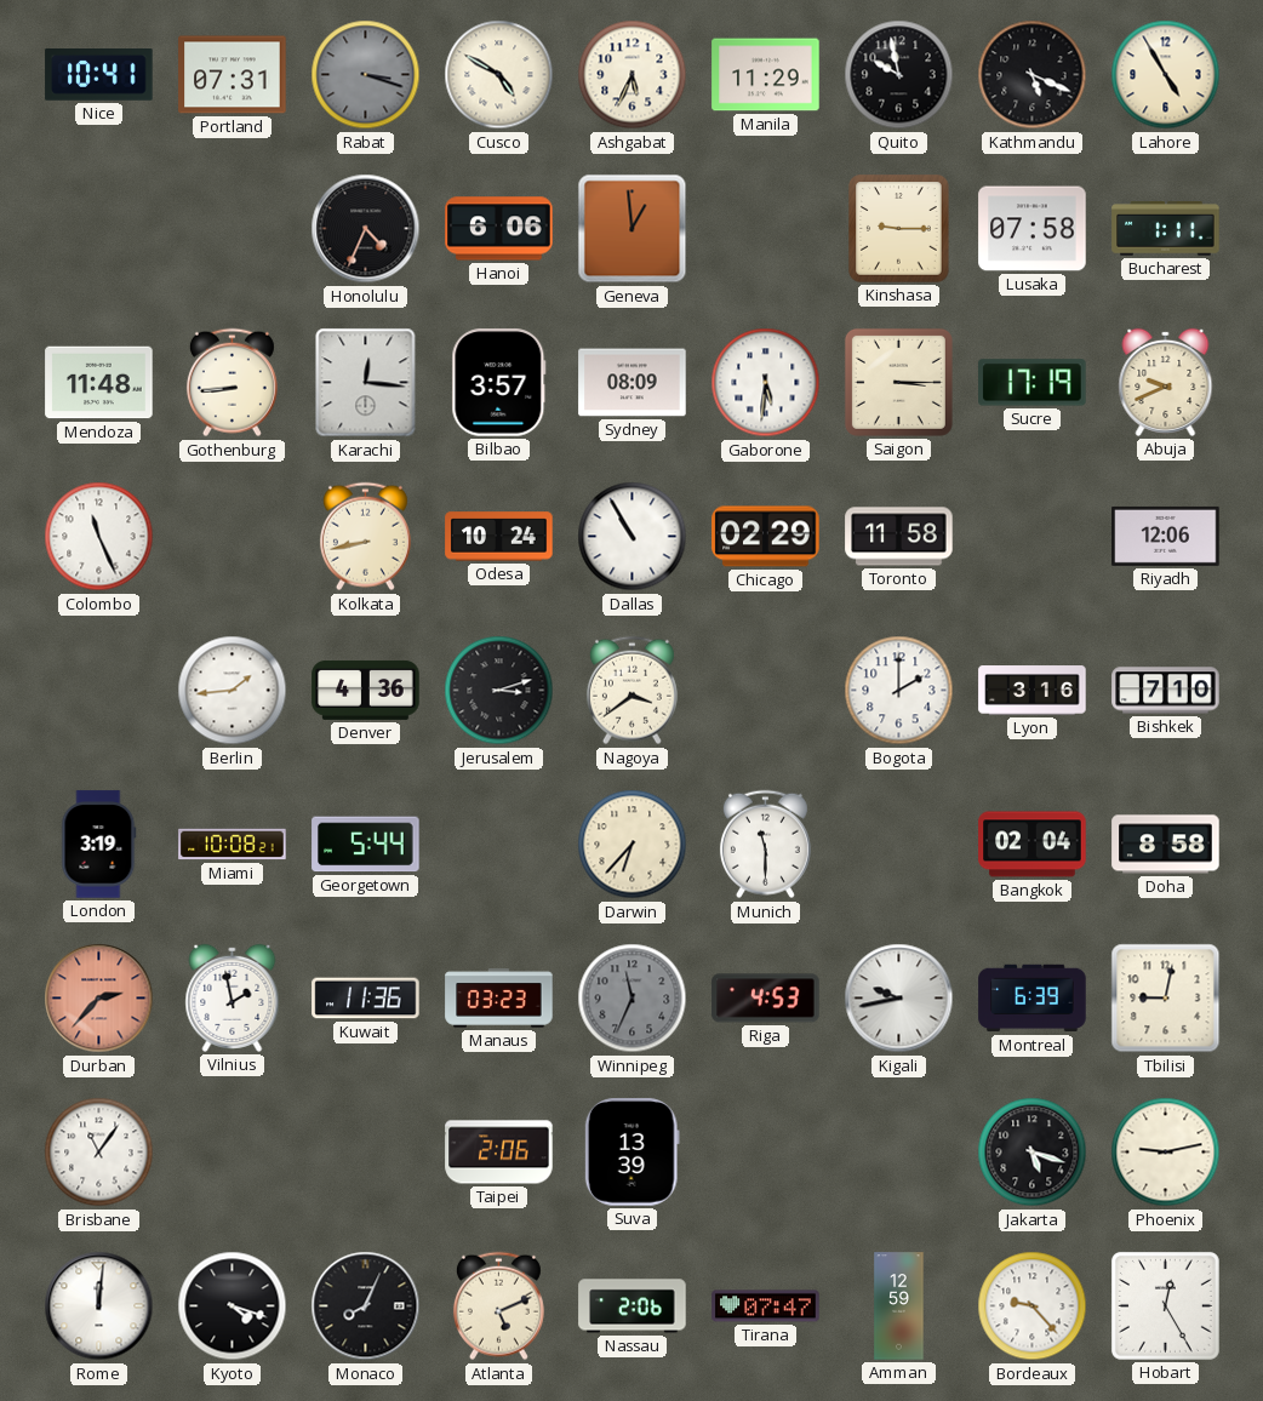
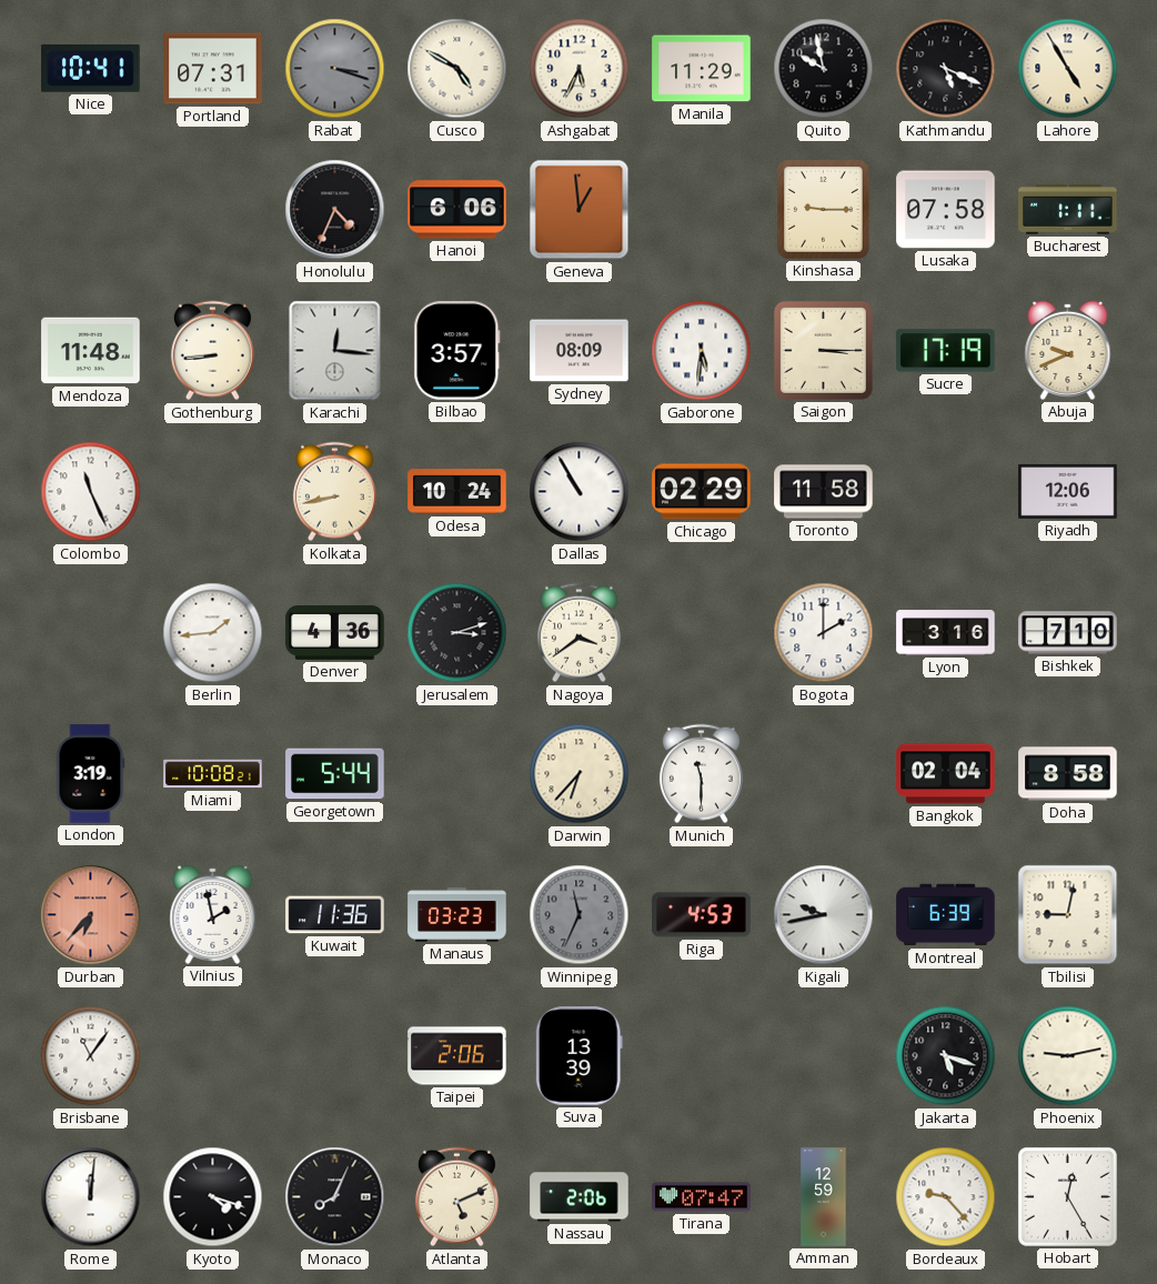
Durban: 2:37 -> 6:37
